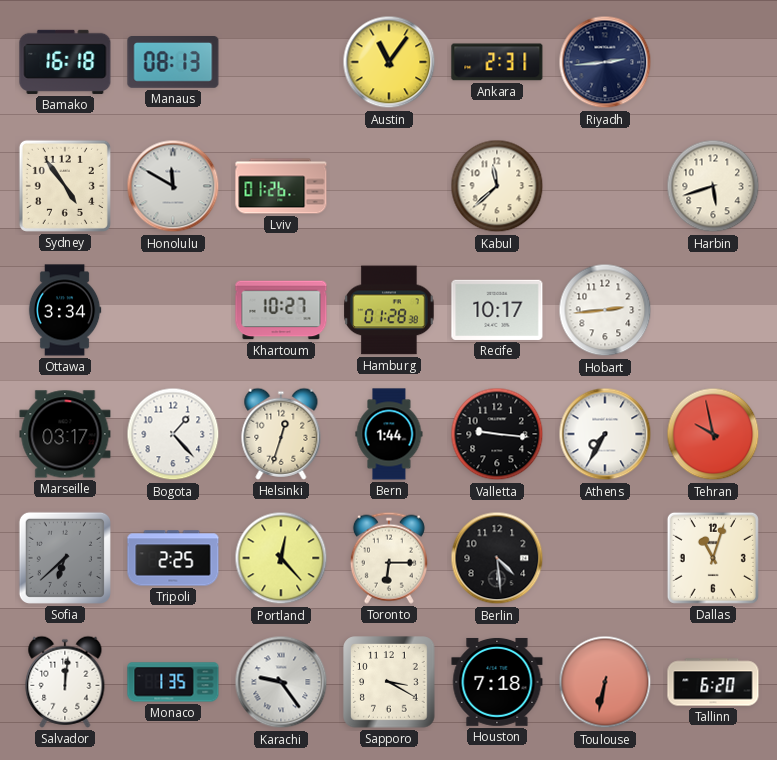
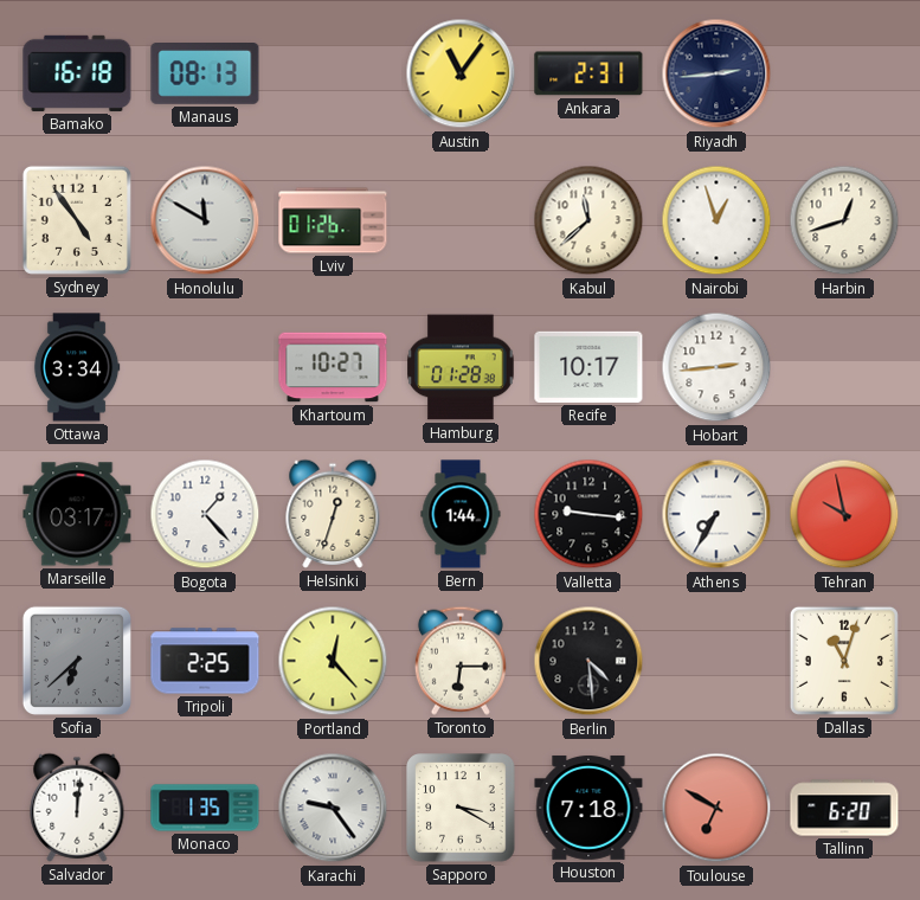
Nairobi: none -> 12:57
Harbin: 5:42 -> 12:42
Toulouse: 6:32 -> 6:50
